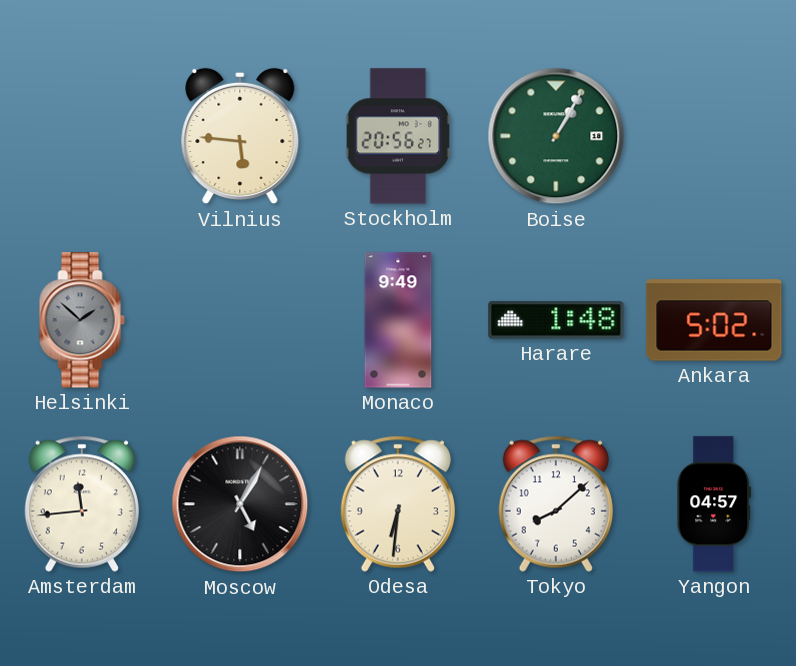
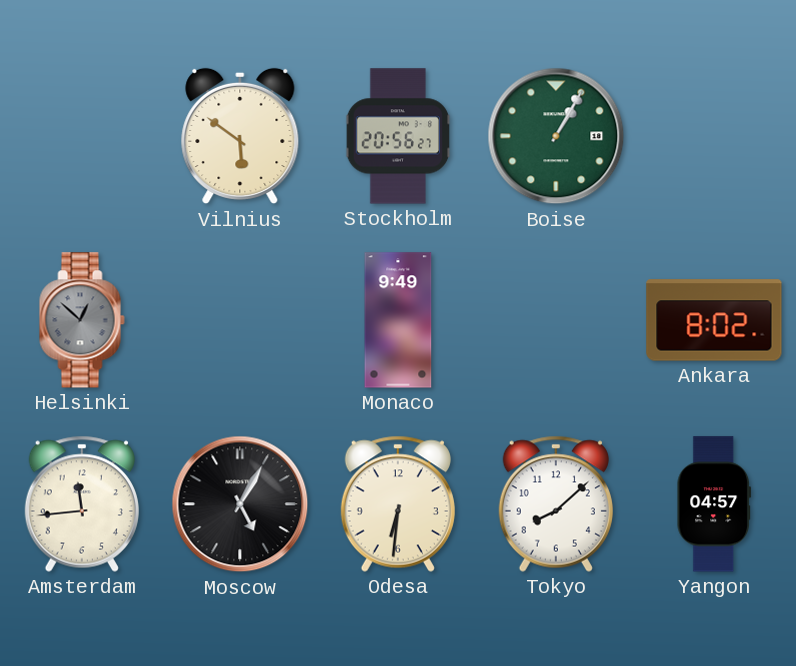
Vilnius: 5:46 -> 5:51
Helsinki: 1:52 -> 12:52
Harare: 1:48 -> none
Ankara: 5:02 -> 8:02
